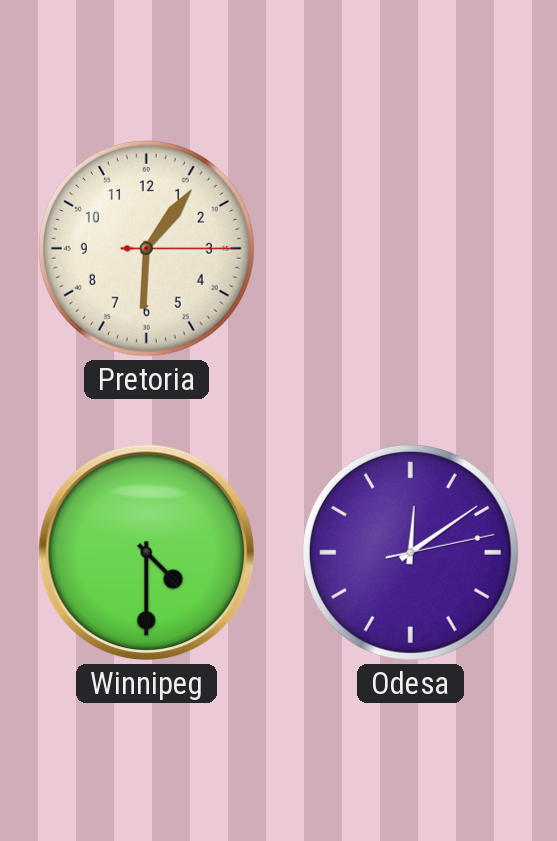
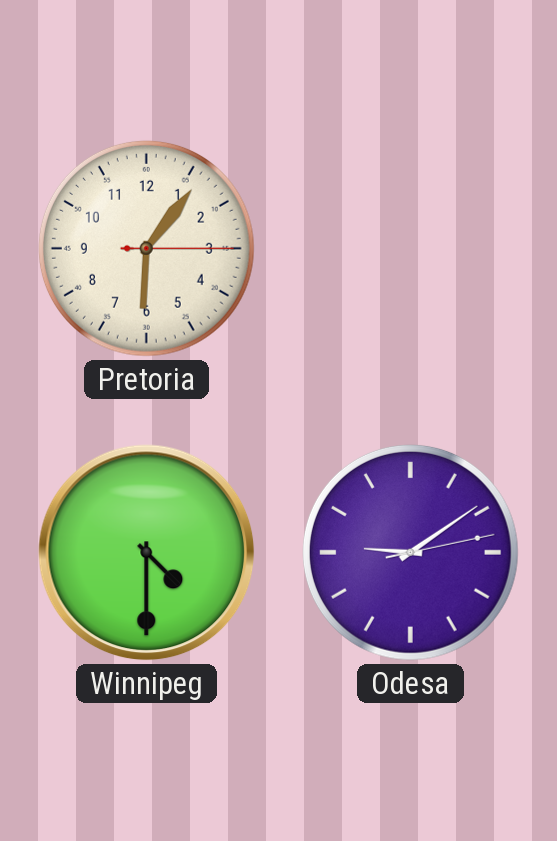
Odesa: 12:09 -> 9:09
